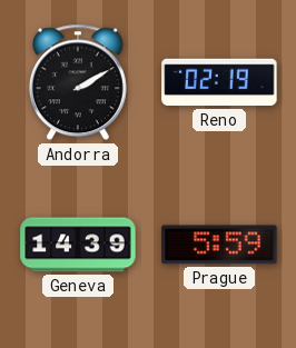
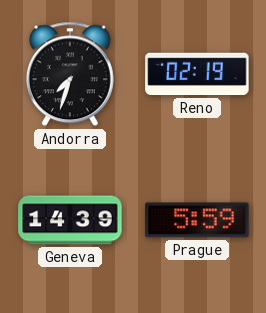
Andorra: 2:10 -> 7:33
